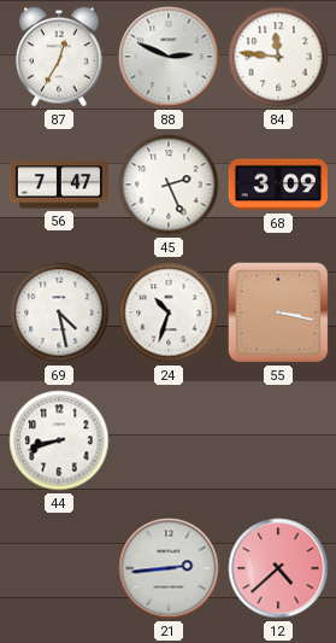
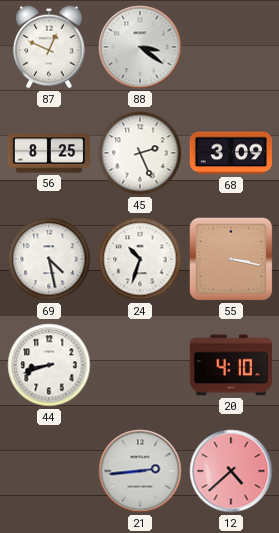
87: 12:35 -> 12:49
88: 2:49 -> 3:21
84: 11:46 -> none
56: 7:47 -> 8:25
20: none -> 4:10
